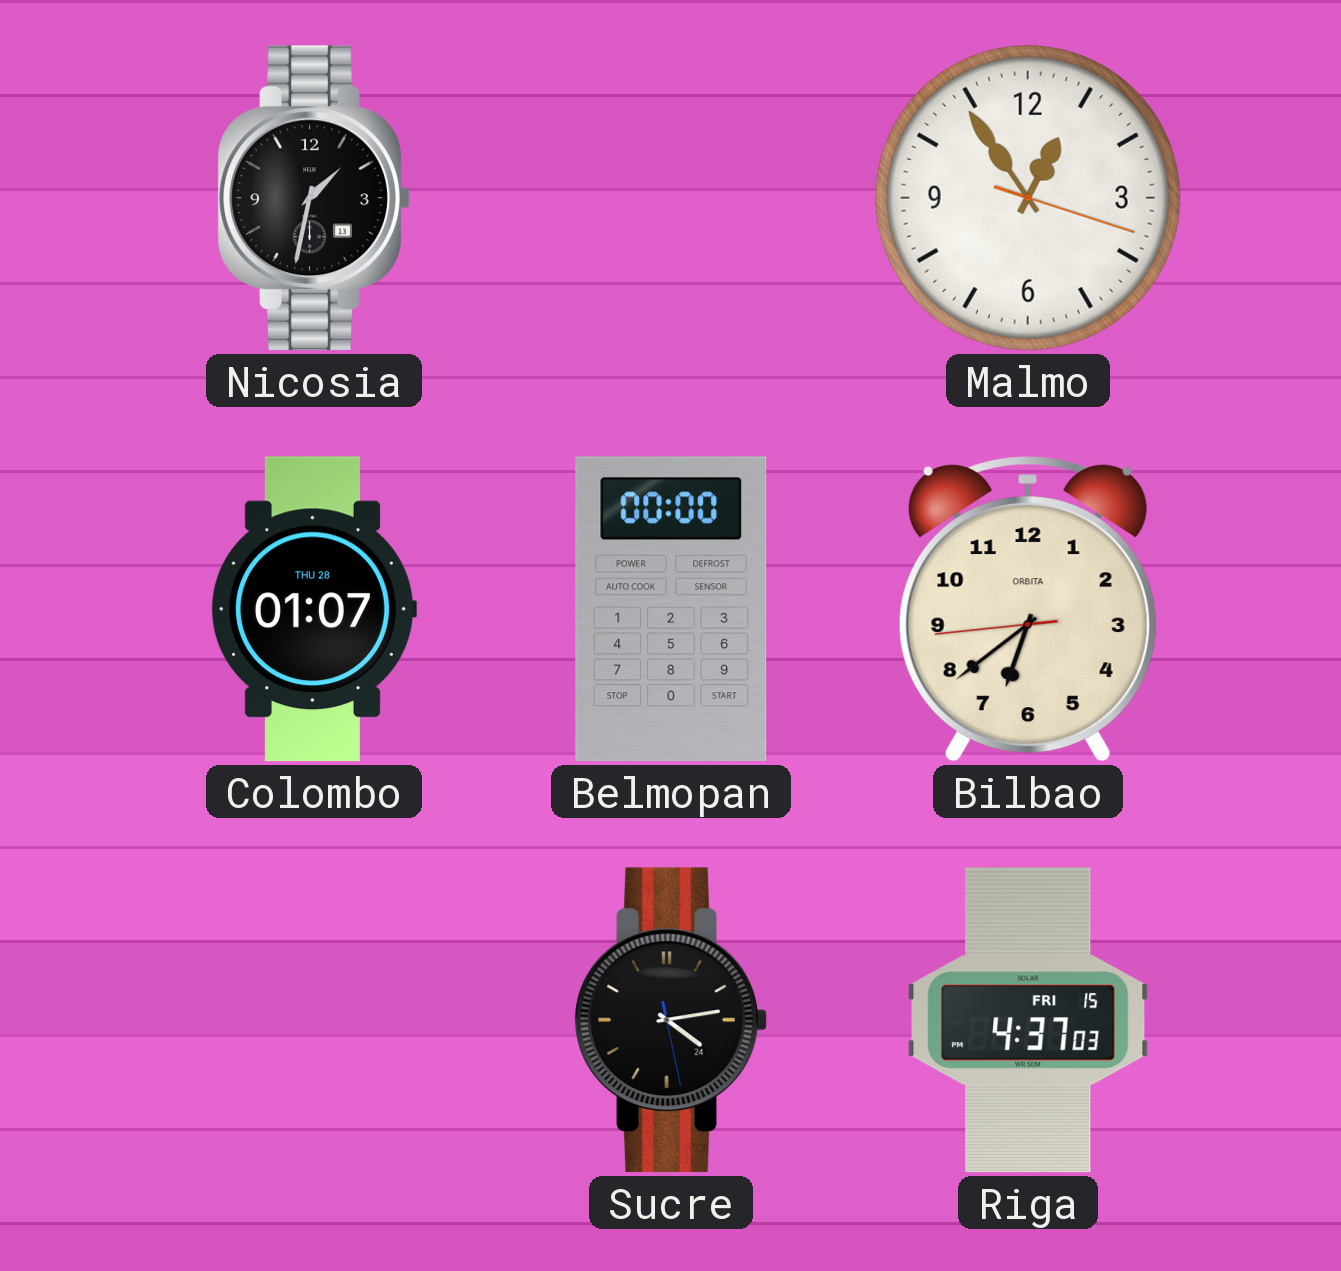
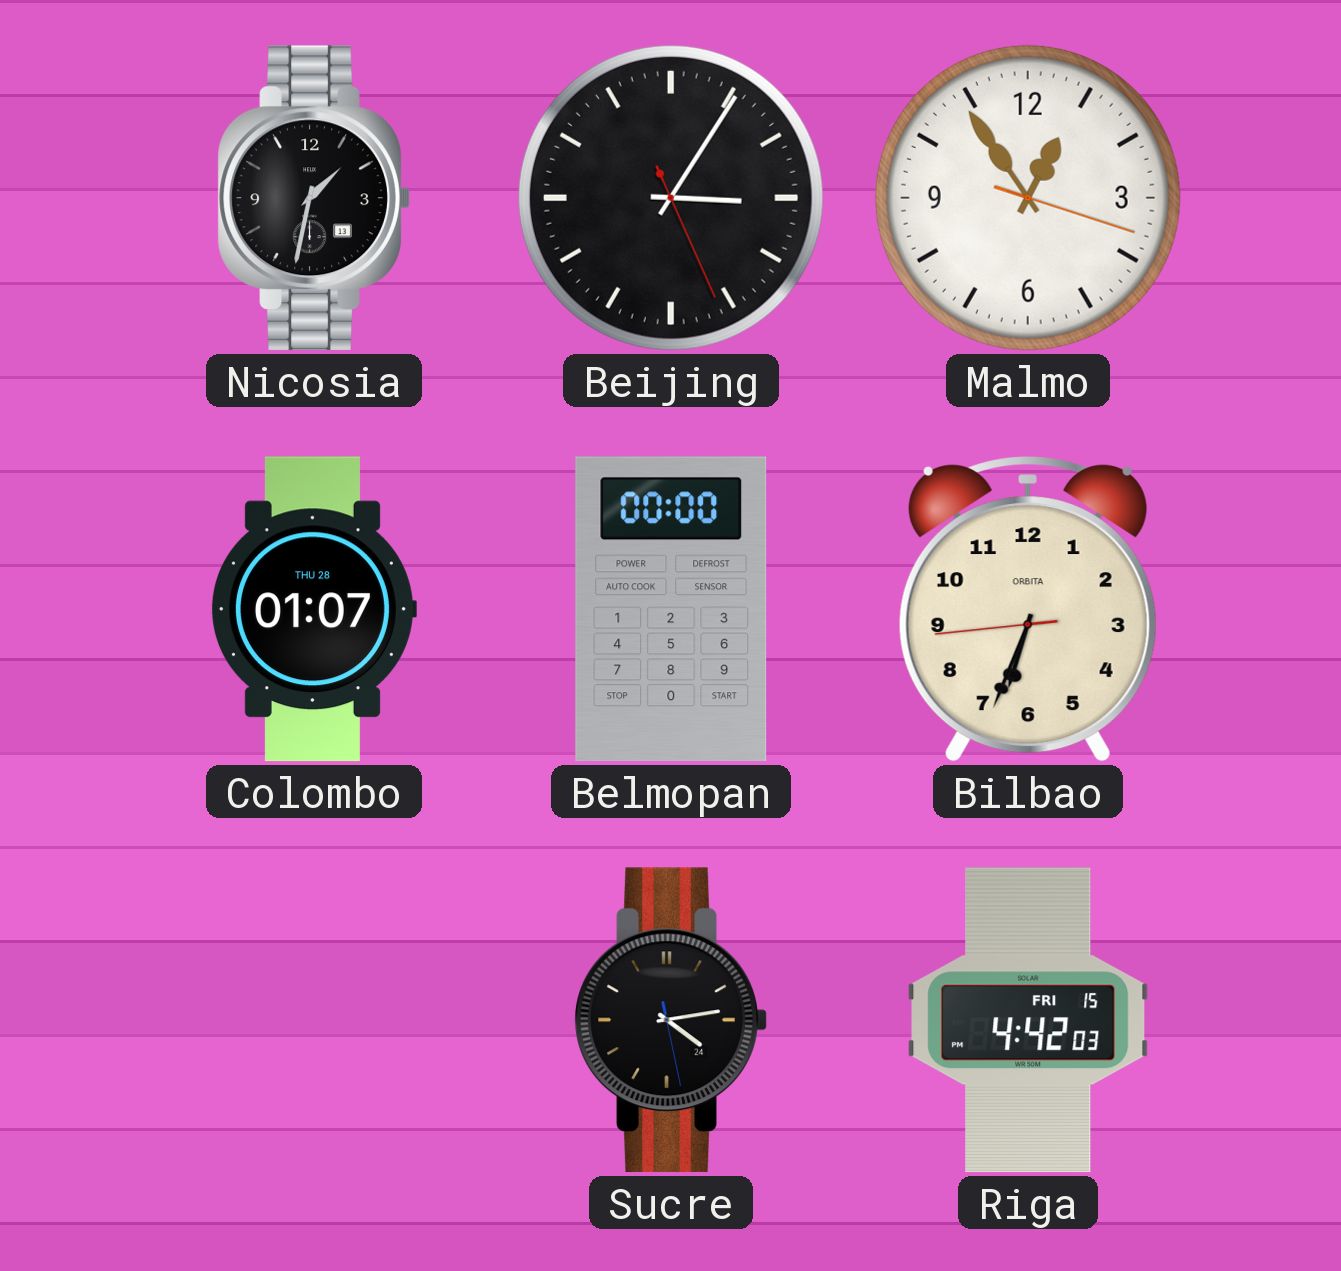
Beijing: none -> 3:05
Bilbao: 6:38 -> 6:33
Riga: 4:37 -> 4:42
